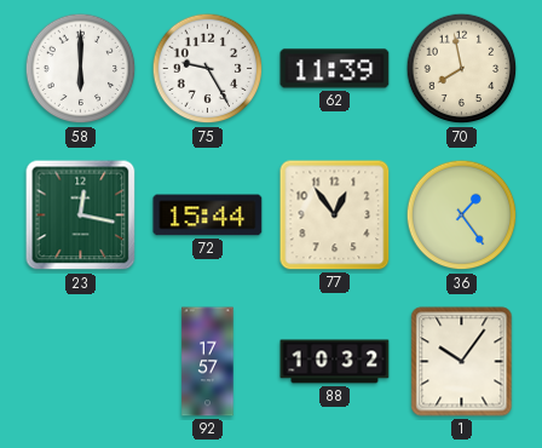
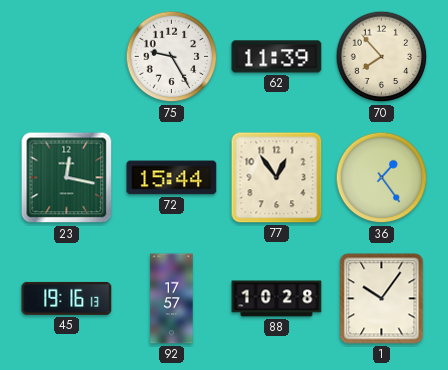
58: 6:00 -> none
70: 7:58 -> 7:53
45: none -> 19:16
88: 10:32 -> 10:28
